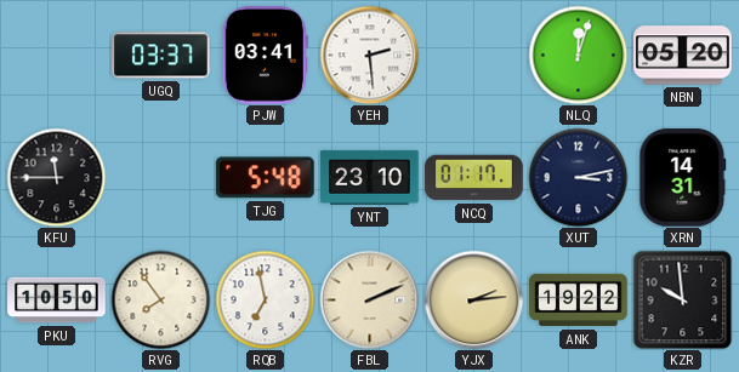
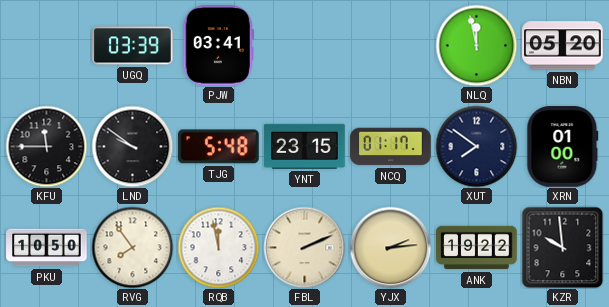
UGQ: 03:37 -> 03:39
YEH: 2:29 -> none
NLQ: 12:03 -> 11:58
LND: none -> 9:51
YNT: 23:10 -> 23:15
XUT: 3:13 -> 7:51
XRN: 14:31 -> 01:00
RQB: 6:58 -> 11:58
